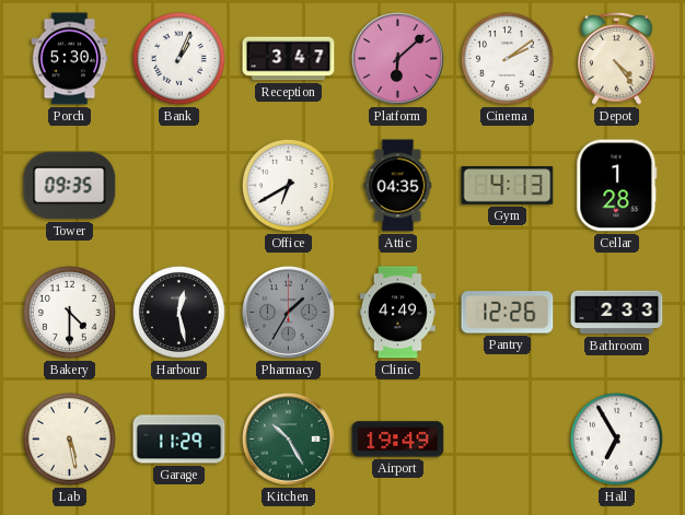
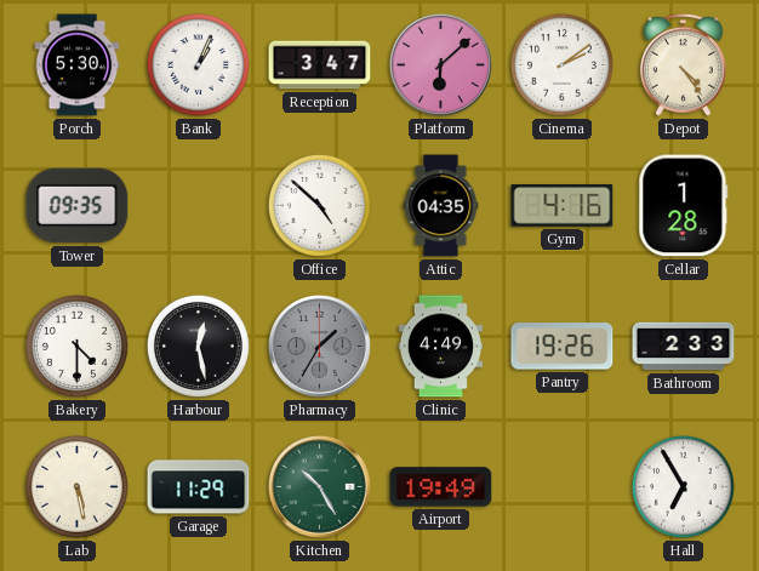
Office: 6:40 -> 4:52
Gym: 4:13 -> 4:16
Pantry: 12:26 -> 19:26
